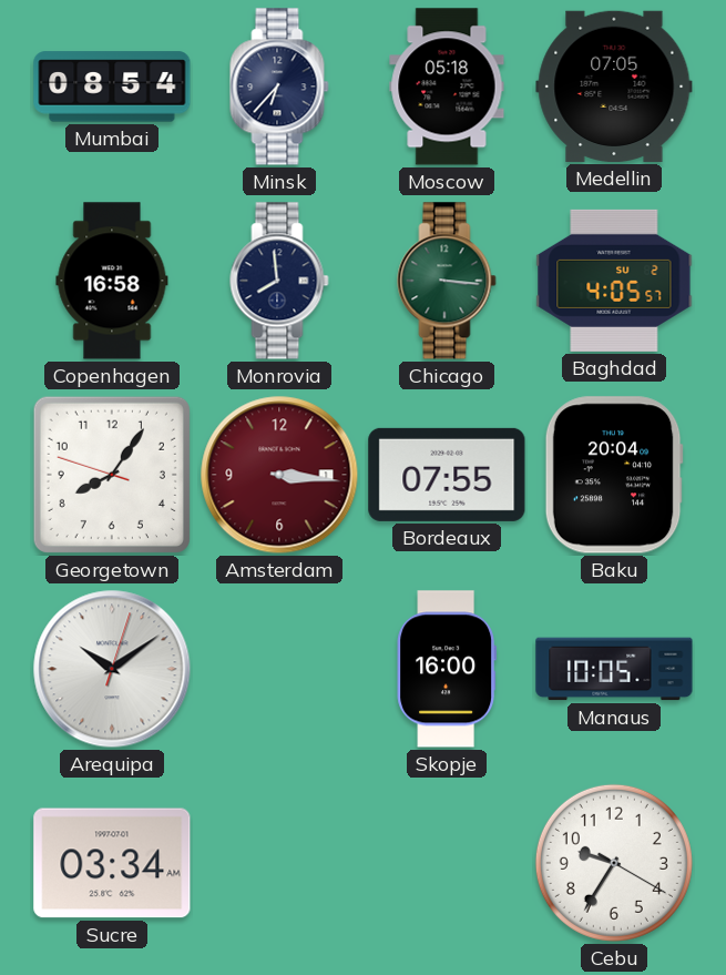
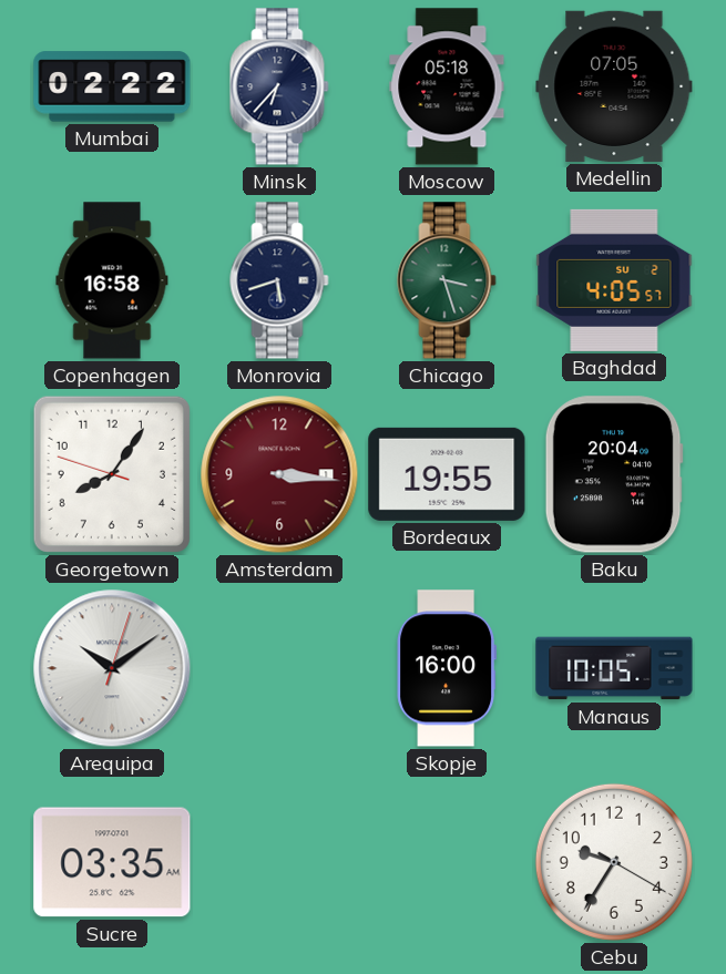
Mumbai: 08:54 -> 02:22
Monrovia: 7:59 -> 5:42
Chicago: 3:16 -> 3:27
Bordeaux: 07:55 -> 19:55
Sucre: 03:34 -> 03:35
